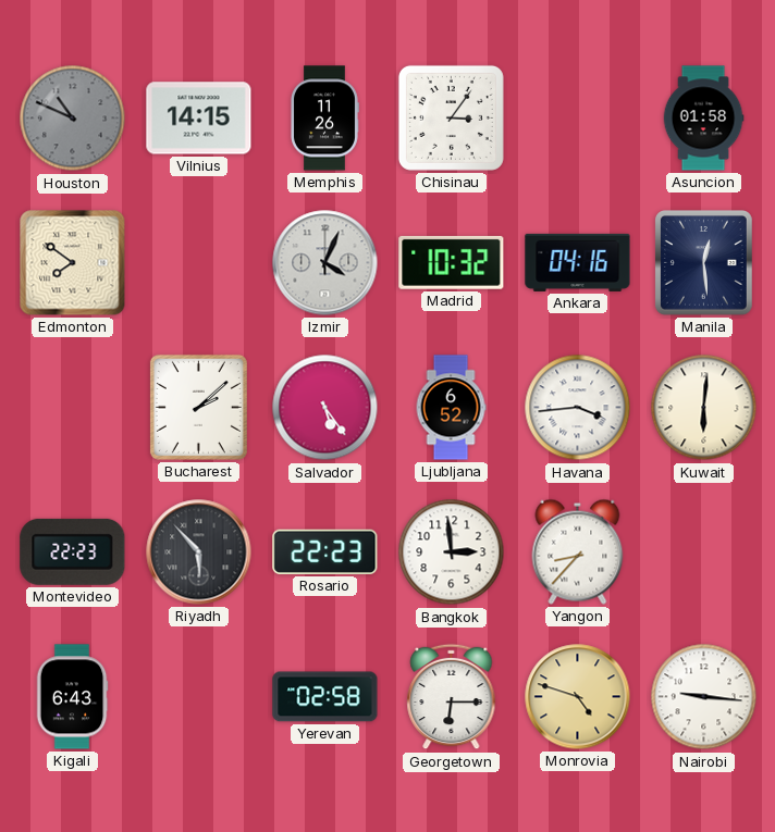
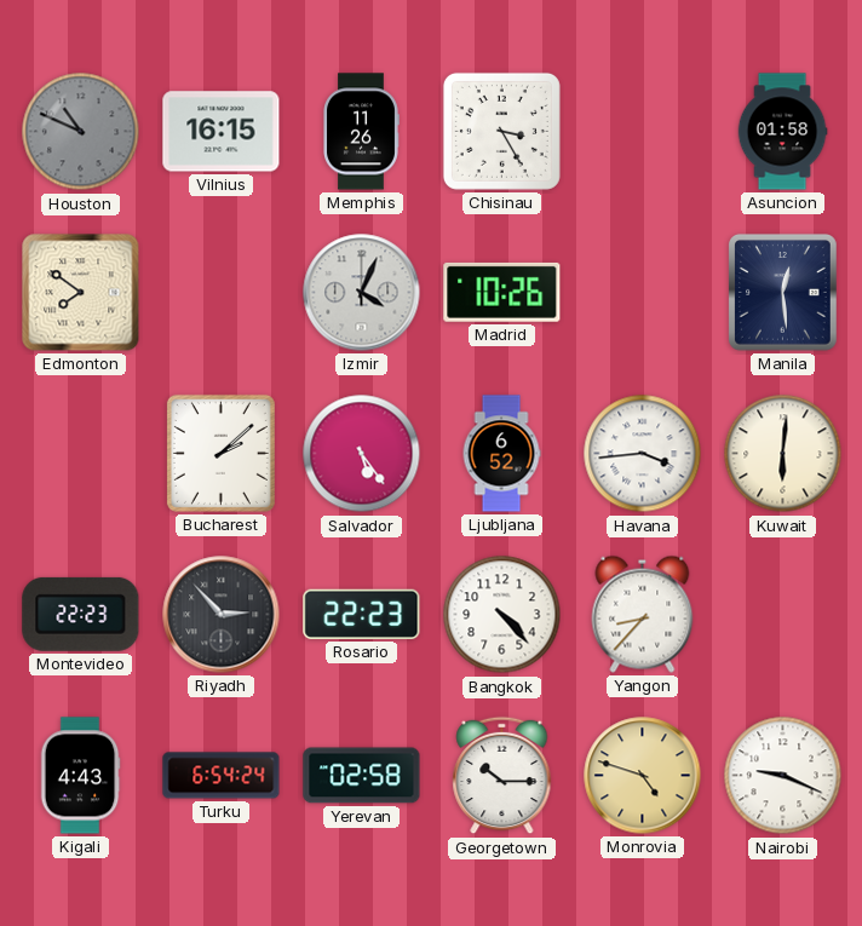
Vilnius: 14:15 -> 16:15
Chisinau: 3:06 -> 3:25
Madrid: 10:32 -> 10:26
Ankara: 04:16 -> none
Riyadh: 5:53 -> 2:53
Bangkok: 2:59 -> 4:23
Kigali: 6:43 -> 4:43
Turku: none -> 6:54
Georgetown: 6:15 -> 10:15
Nairobi: 9:16 -> 9:19
